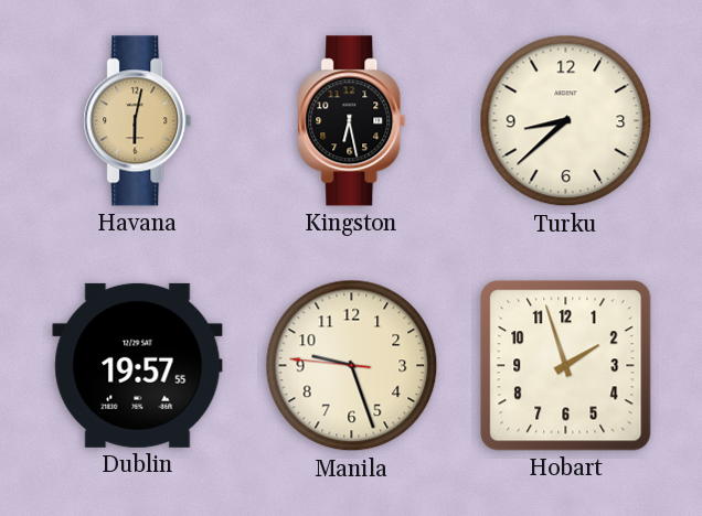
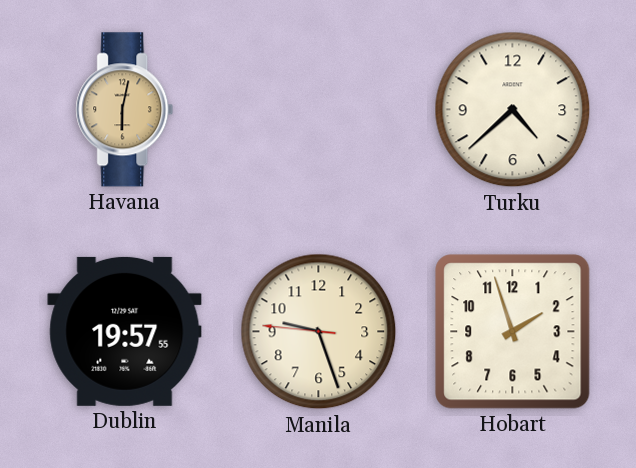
Kingston: 6:28 -> none
Turku: 8:38 -> 4:38
